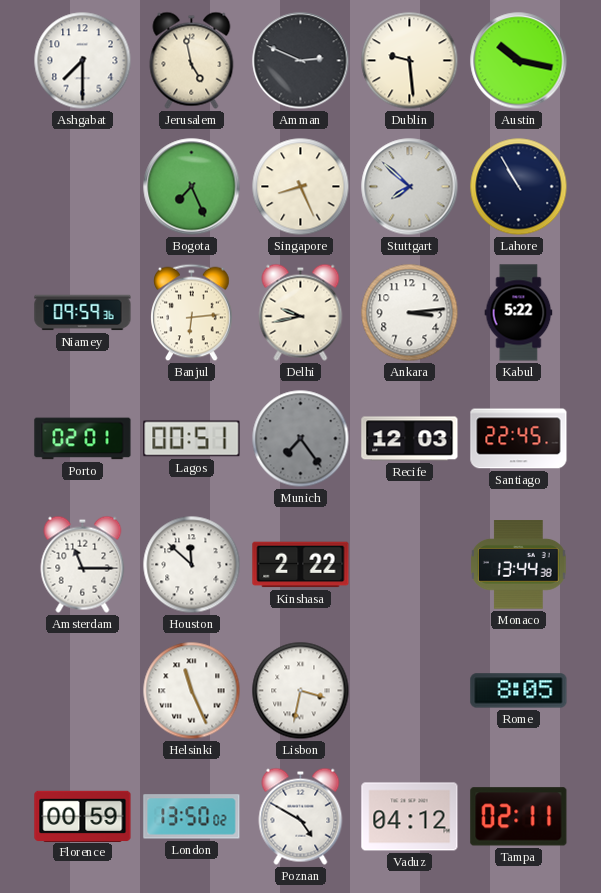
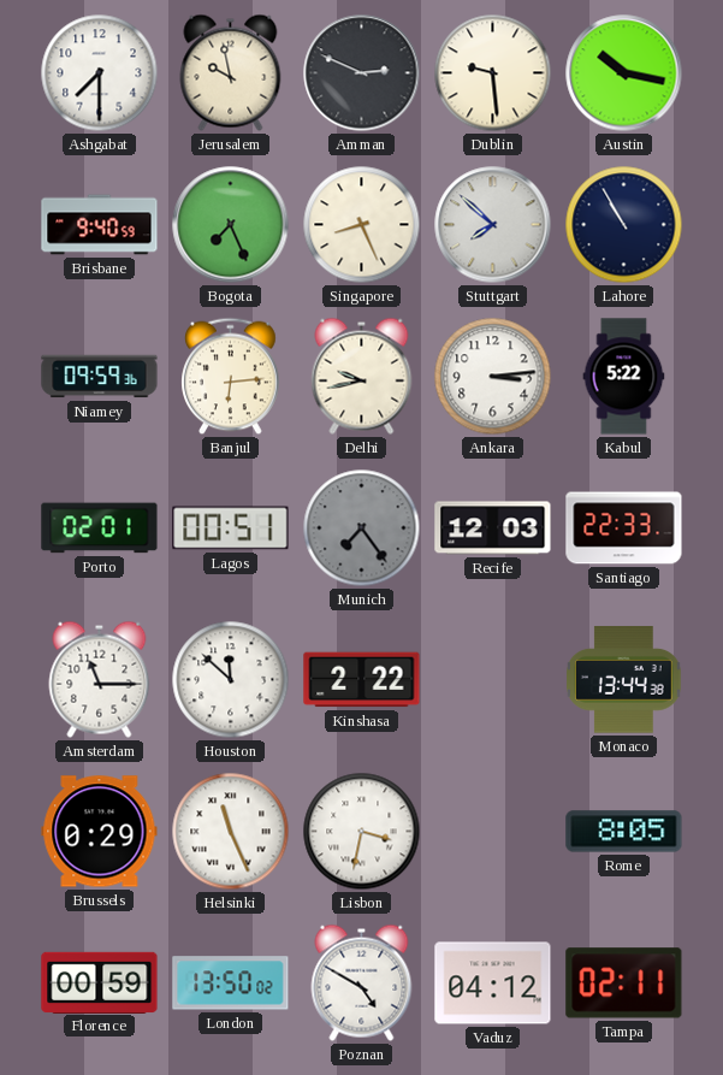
Jerusalem: 4:58 -> 9:58
Brisbane: none -> 9:40
Santiago: 22:45 -> 22:33
Brussels: none -> 0:29
